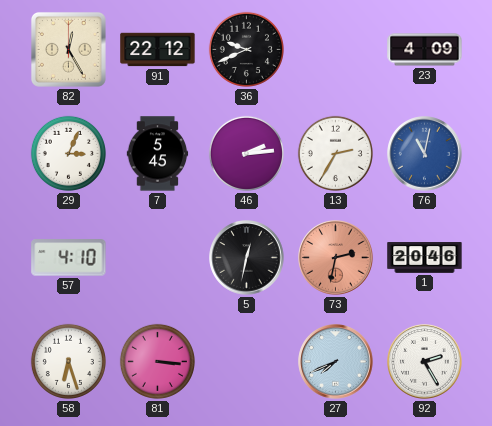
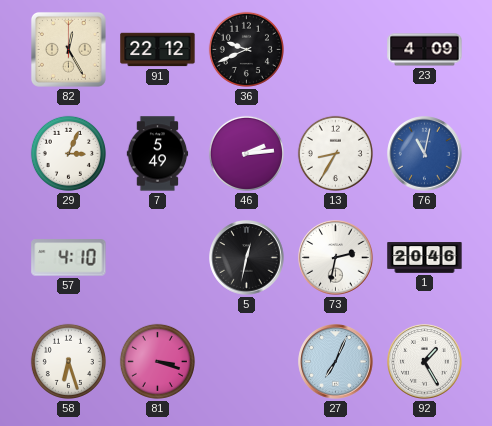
7: 5:45 -> 5:49
13: 2:35 -> 8:35
73 dial: salmon -> white
81: 3:16 -> 3:18
27: 7:41 -> 7:04
92: 2:25 -> 1:25
